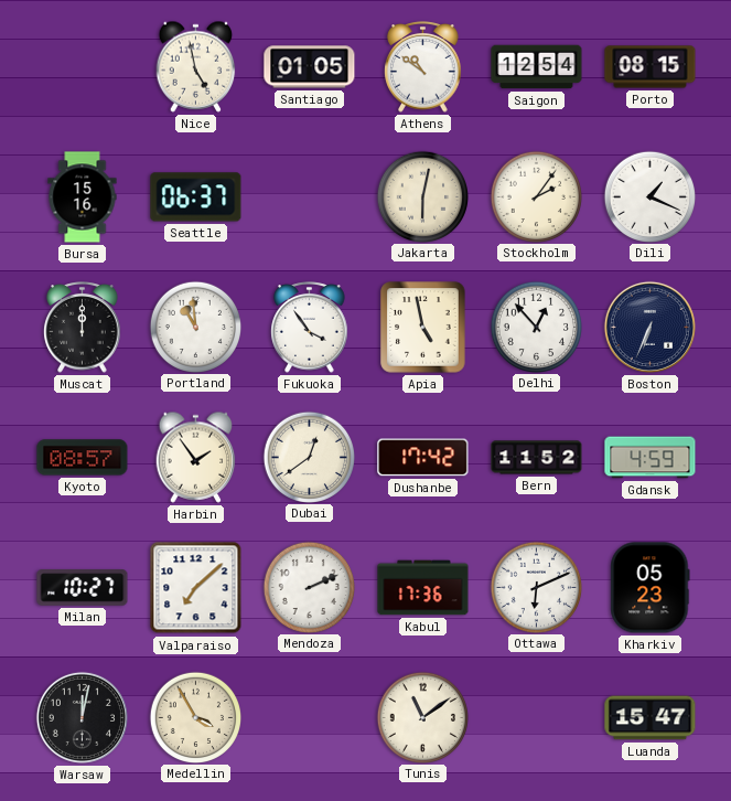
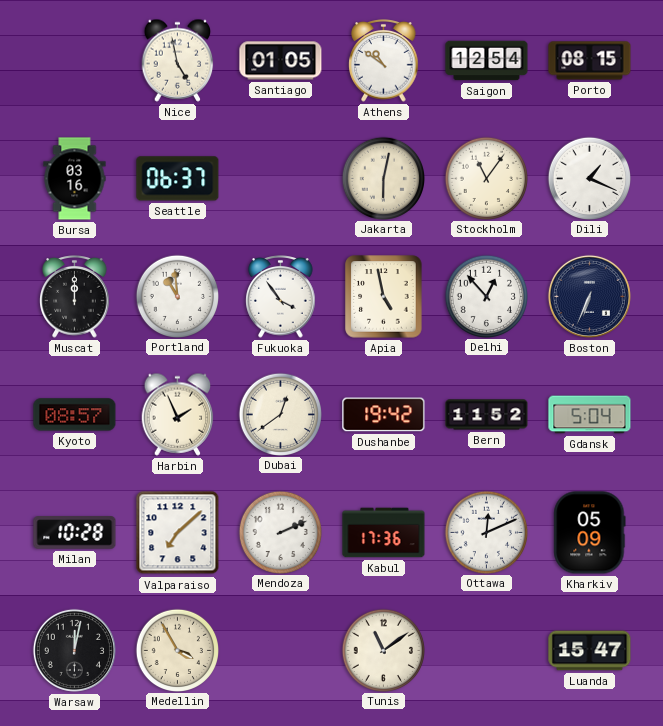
Bursa: 15:16 -> 03:16
Stockholm: 2:06 -> 11:06
Harbin: 1:54 -> 1:56
Dushanbe: 17:42 -> 19:42
Gdansk: 4:59 -> 5:04
Milan: 10:27 -> 10:28
Ottawa: 6:11 -> 12:11
Kharkiv: 05:23 -> 05:09
